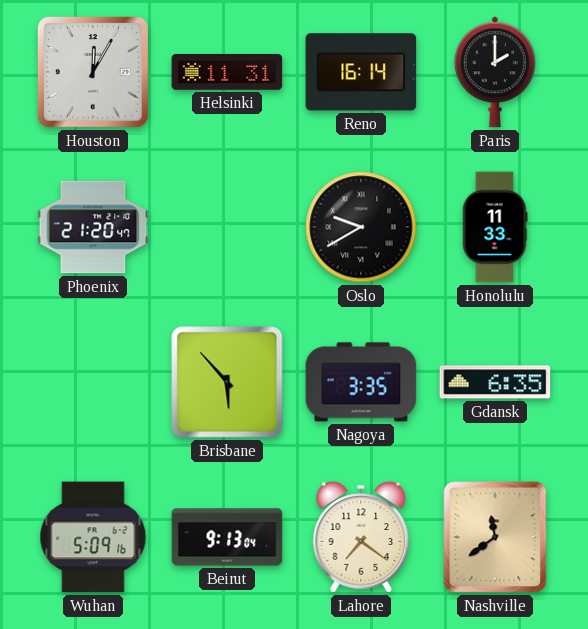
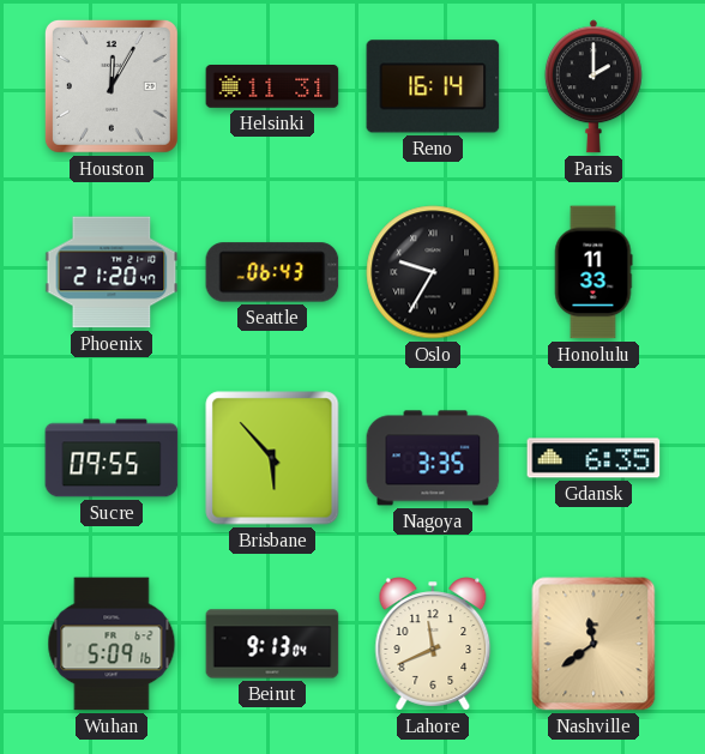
Seattle: none -> 06:43
Oslo: 9:40 -> 9:35
Sucre: none -> 09:55
Lahore: 7:21 -> 11:41
